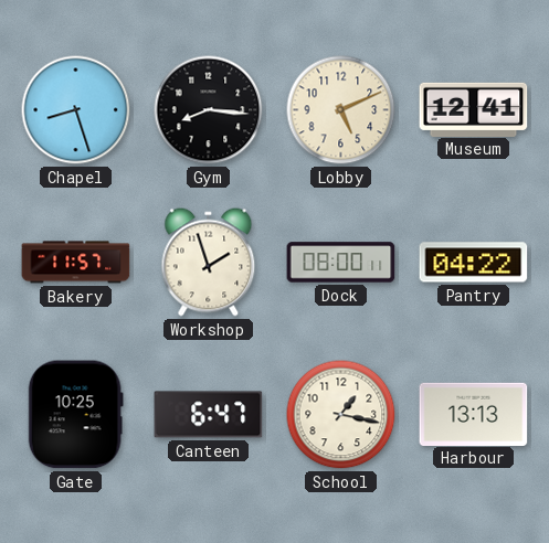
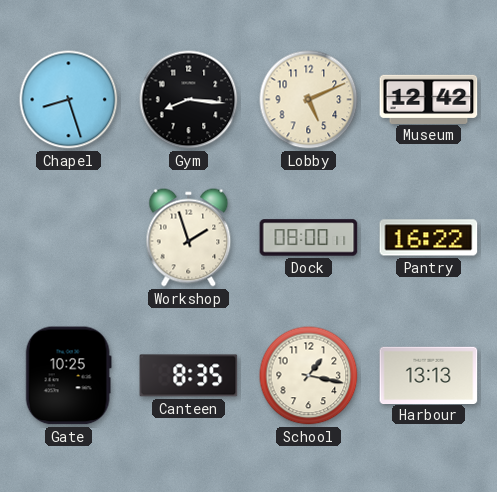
Museum: 12:41 -> 12:42
Bakery: 11:57 -> none
Pantry: 04:22 -> 16:22
Canteen: 6:47 -> 8:35
